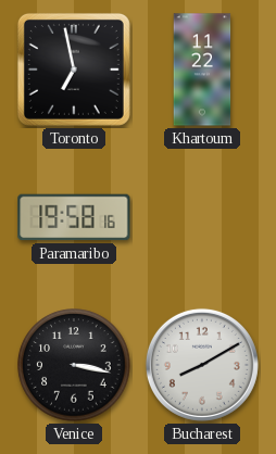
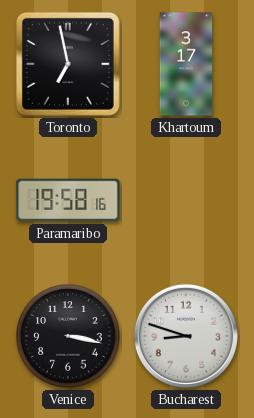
Khartoum: 11:22 -> 3:17
Bucharest: 8:10 -> 8:48
